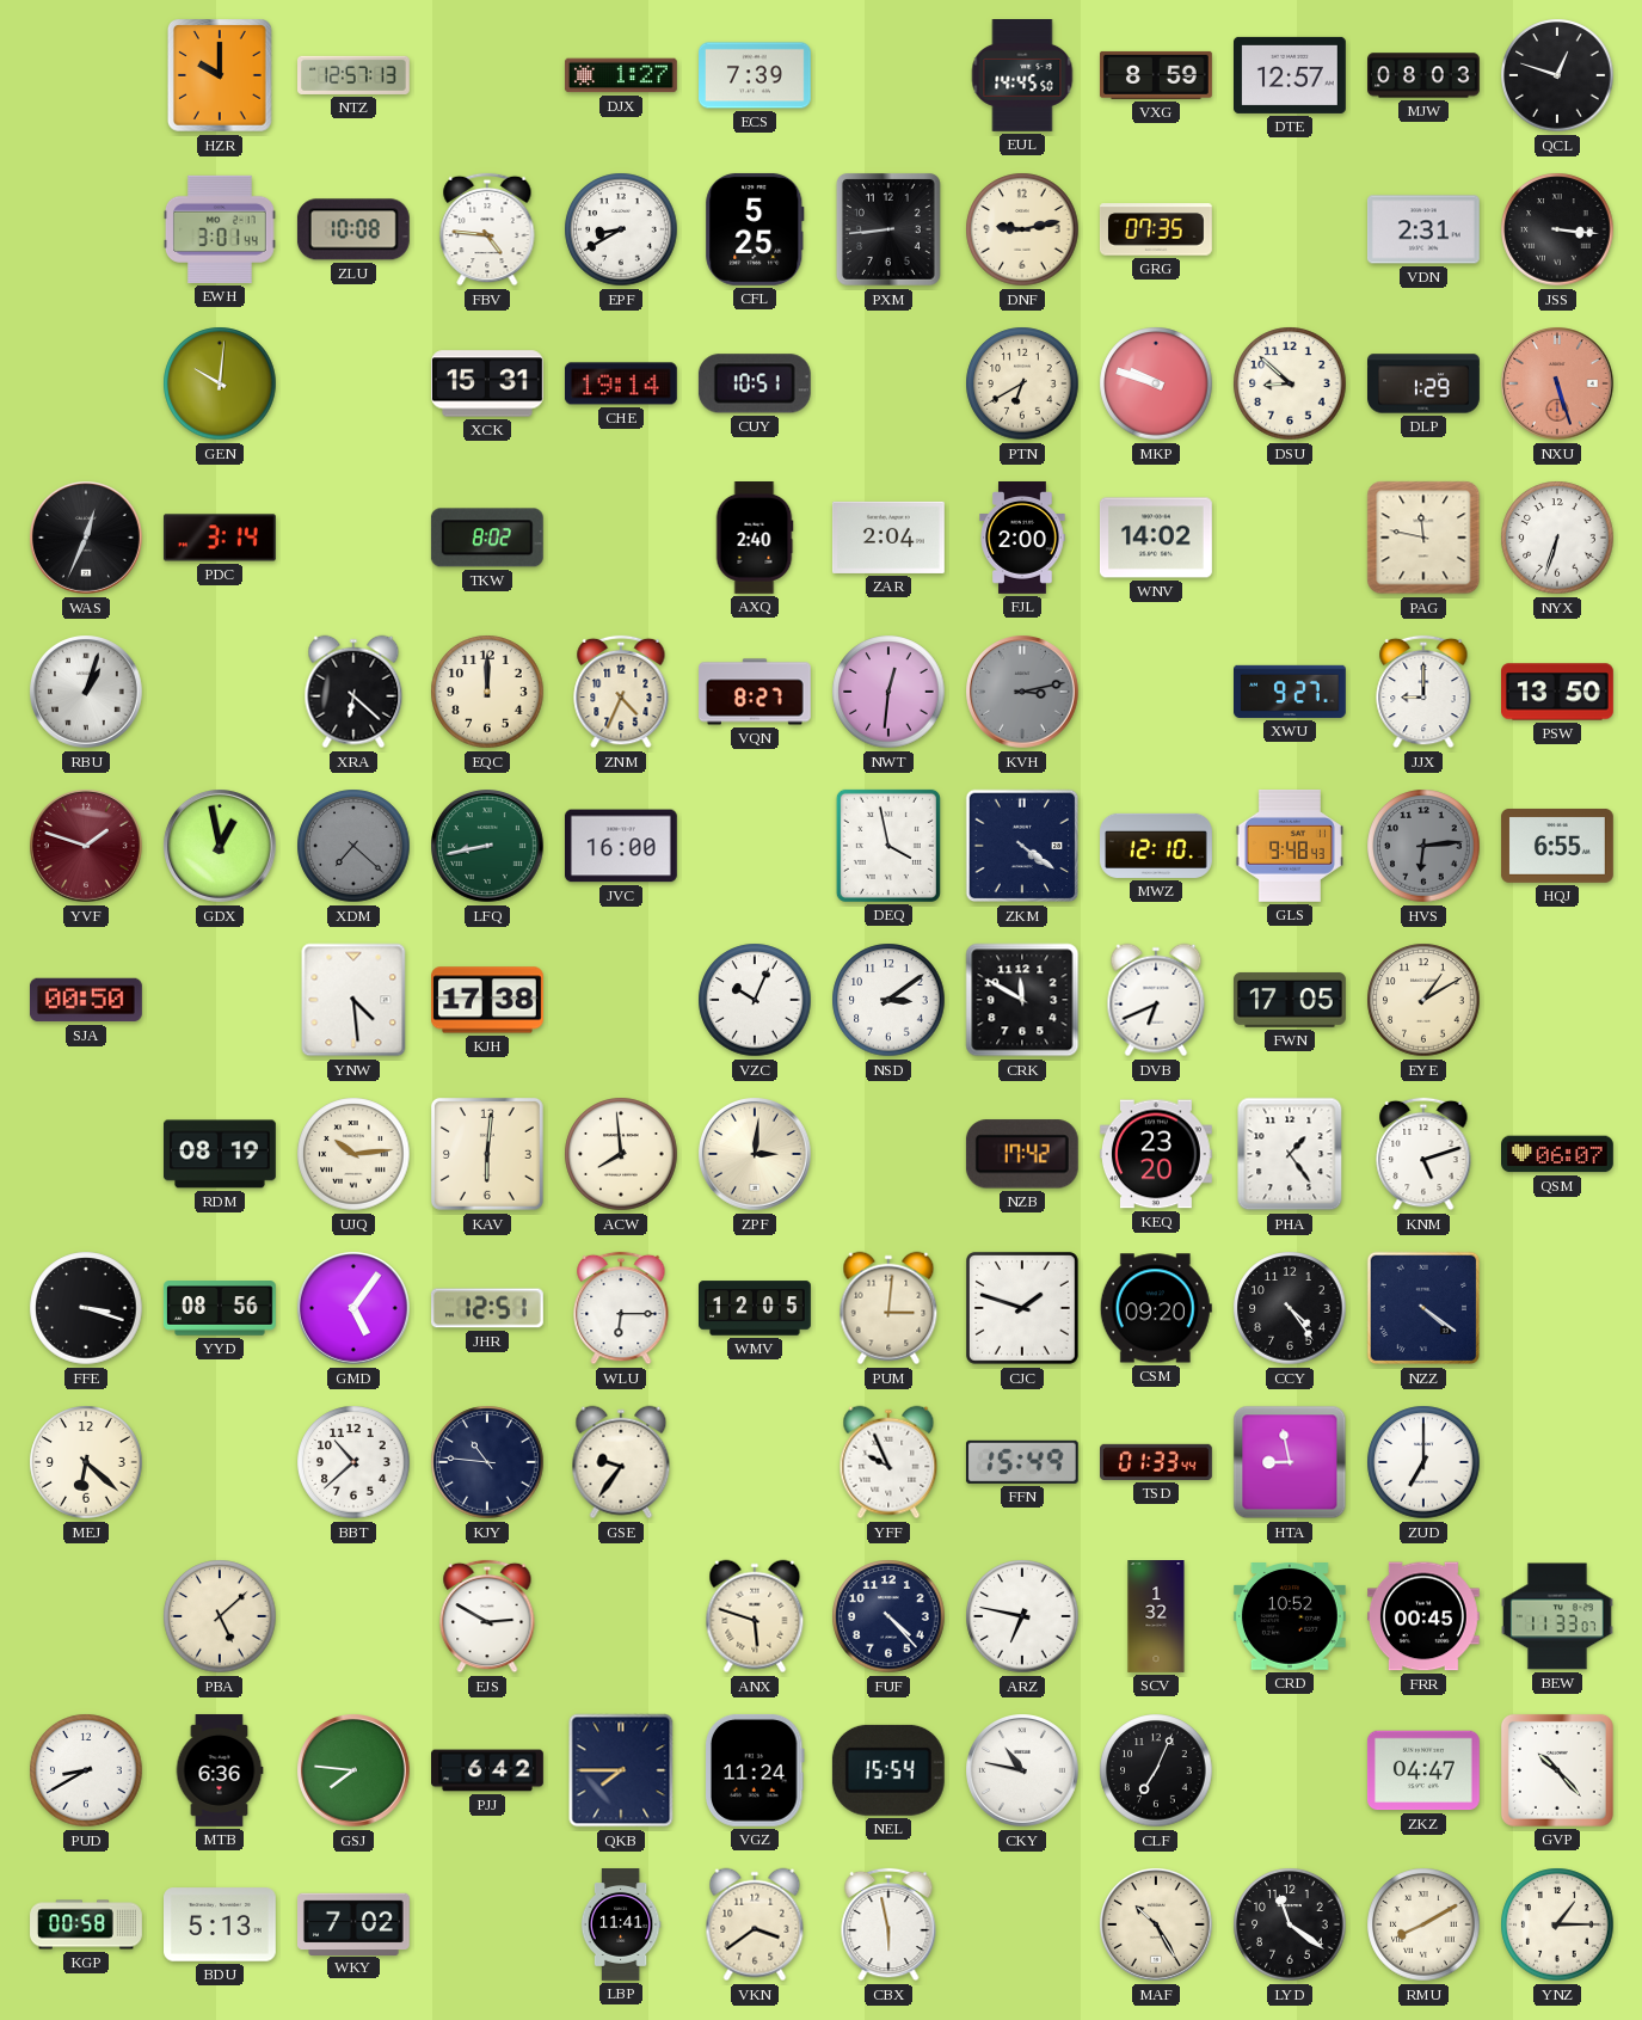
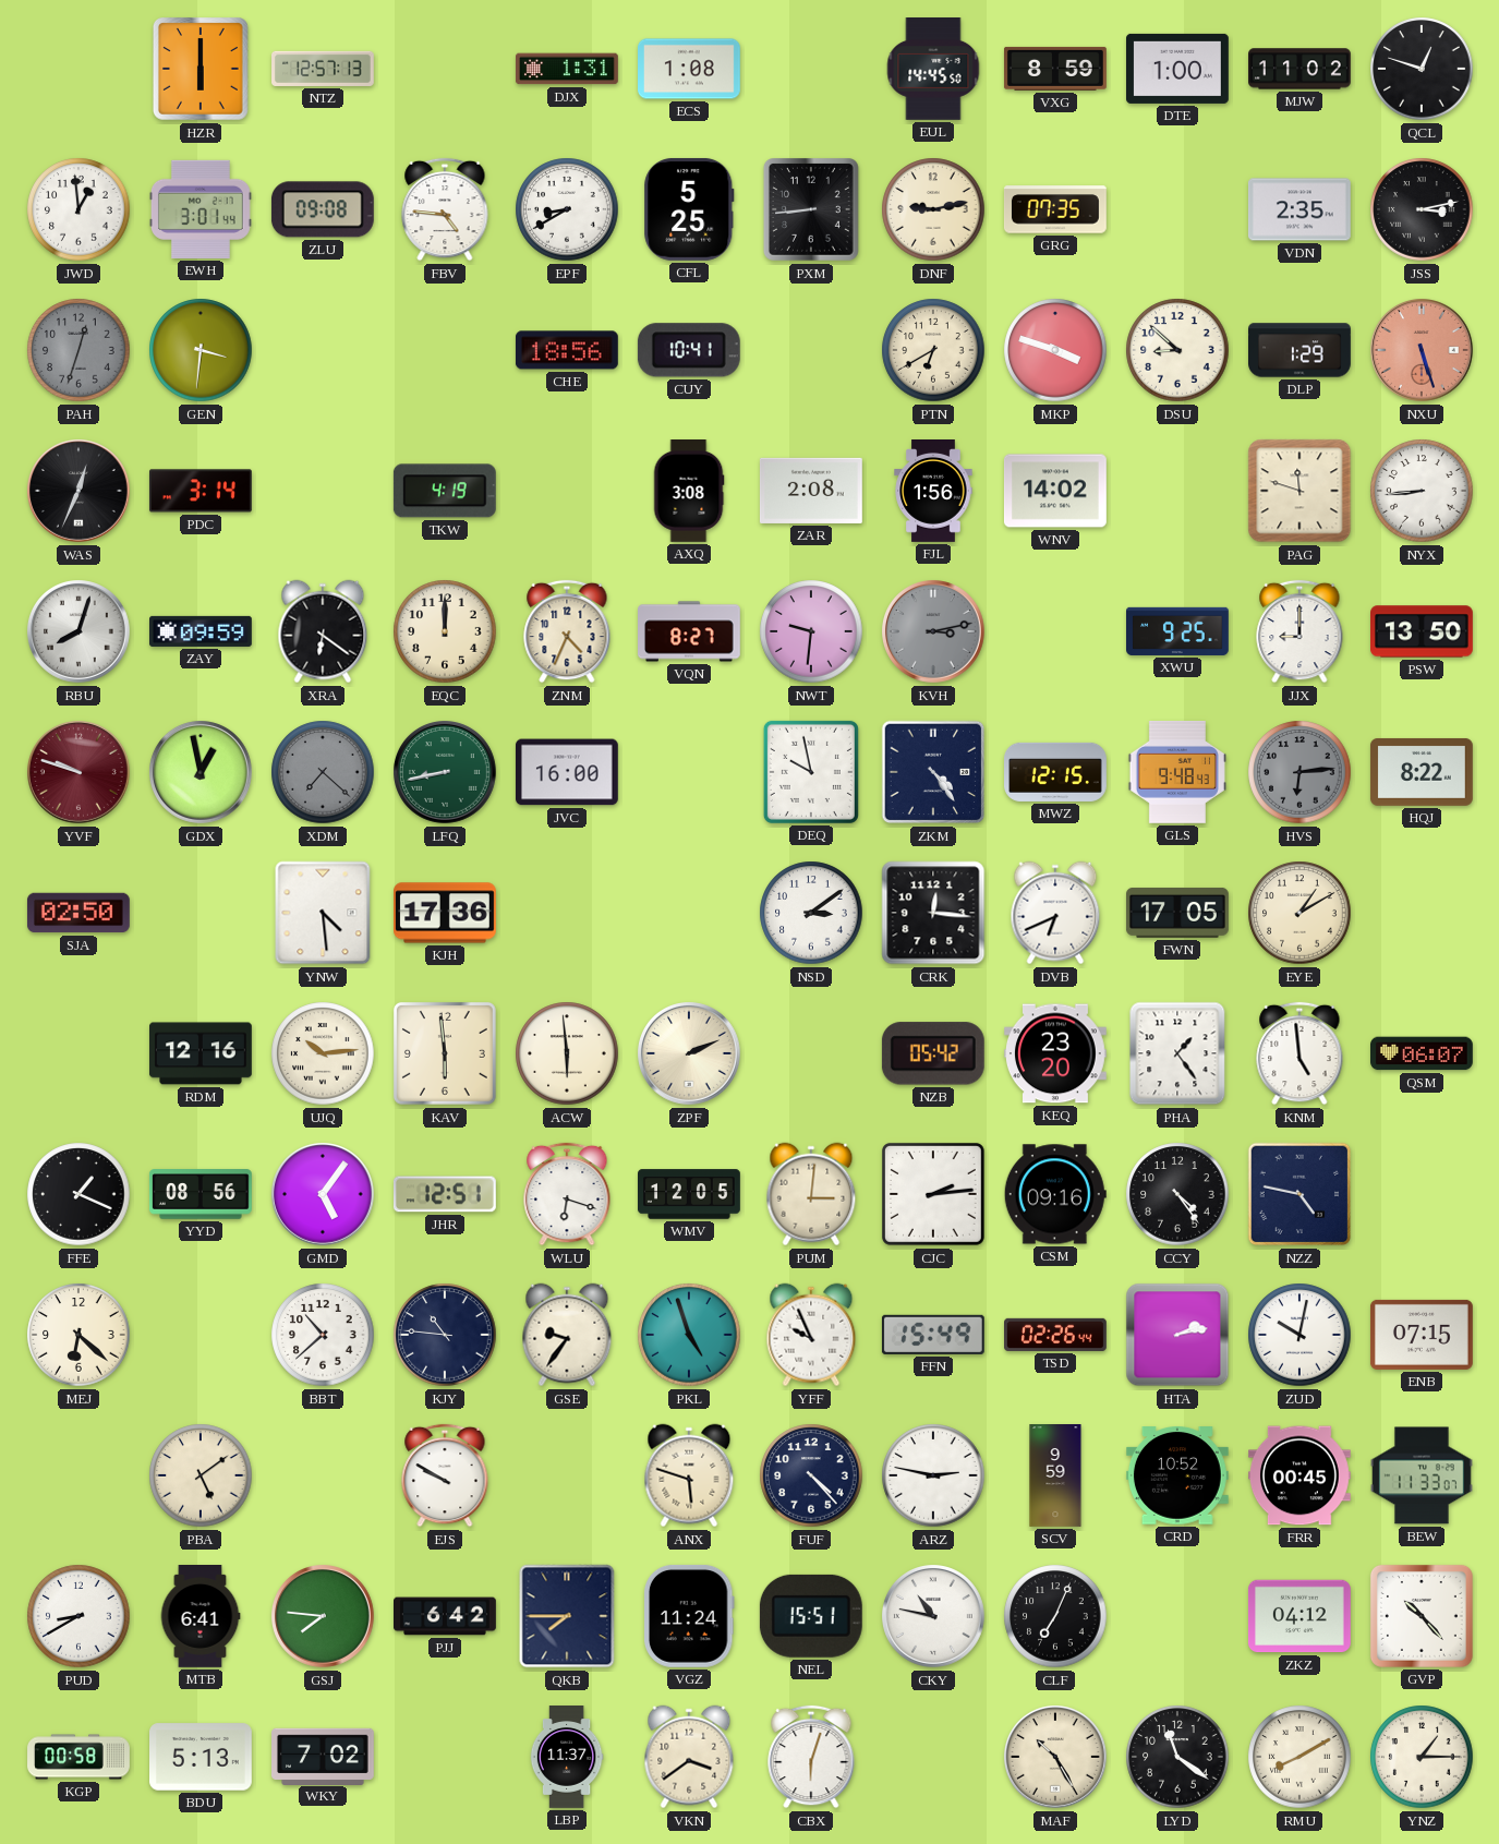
HZR: 10:00 -> 6:00
DJX: 1:27 -> 1:31
ECS: 7:39 -> 1:08
DTE: 12:57 -> 1:00
MJW: 08:03 -> 11:02
JWD: none -> 12:59
ZLU: 10:08 -> 09:08
VDN: 2:31 -> 2:35
JSS: 3:16 -> 3:13
PAH: none -> 12:33
GEN: 10:01 -> 3:31
XCK: 15:31 -> none
CHE: 19:14 -> 18:56
CUY: 10:51 -> 10:41
MKP: 9:48 -> 3:48
TKW: 8:02 -> 4:19
AXQ: 2:40 -> 3:08
ZAR: 2:04 -> 2:08
FJL: 2:00 -> 1:56
PAG: 11:47 -> 11:48
NYX: 6:33 -> 8:44
RBU: 1:03 -> 8:03
ZAY: none -> 09:59
XRA: 6:22 -> 6:21
NWT: 12:31 -> 9:31
XWU: 9:27 -> 9:25
YVF: 1:48 -> 9:48
DEQ: 3:58 -> 9:58
ZKM: 4:21 -> 4:24
MWZ: 12:10 -> 12:15
HQJ: 6:55 -> 8:22
SJA: 00:50 -> 02:50
KJH: 17:38 -> 17:36
VZC: 10:04 -> none
CRK: 11:50 -> 12:16
RDM: 08:19 -> 12:16
KAV: 6:01 -> 5:59
ACW: 7:59 -> 5:59
ZPF: 3:01 -> 2:11
NZB: 17:42 -> 05:42
KNM: 5:12 -> 4:59
FFE: 3:18 -> 1:19
WLU: 6:15 -> 6:18
CJC: 1:48 -> 2:14
CSM: 09:20 -> 09:16
NZZ: 4:21 -> 4:47
PKL: none -> 4:57
TSD: 01:33 -> 02:26
HTA: 8:58 -> 2:13
ZUD: 7:00 -> 10:02
ENB: none -> 07:15
PBA: 5:08 -> 5:09
EJS: 2:50 -> 9:50
ARZ: 6:47 -> 2:47
SCV: 1:32 -> 9:59
MTB: 6:36 -> 6:41
NEL: 15:54 -> 15:51
ZKZ: 04:47 -> 04:12
LBP: 11:41 -> 11:37
CBX: 5:58 -> 6:03
